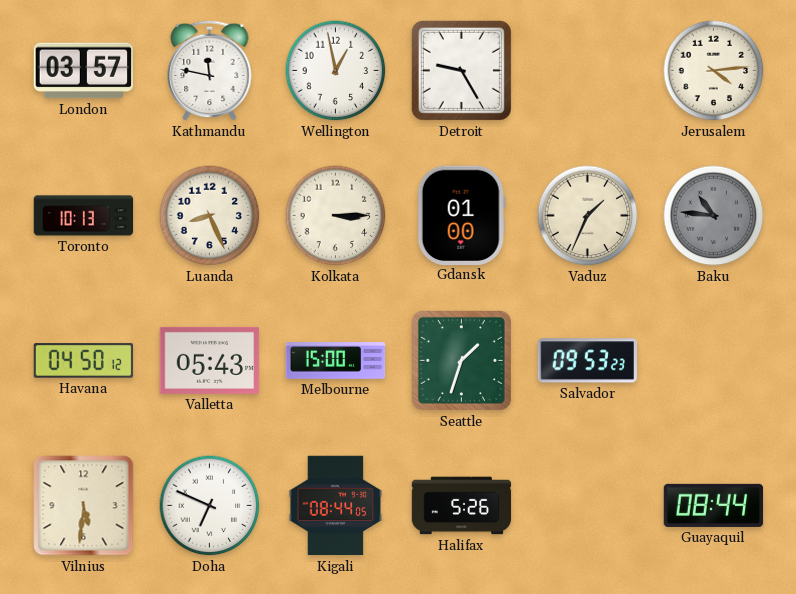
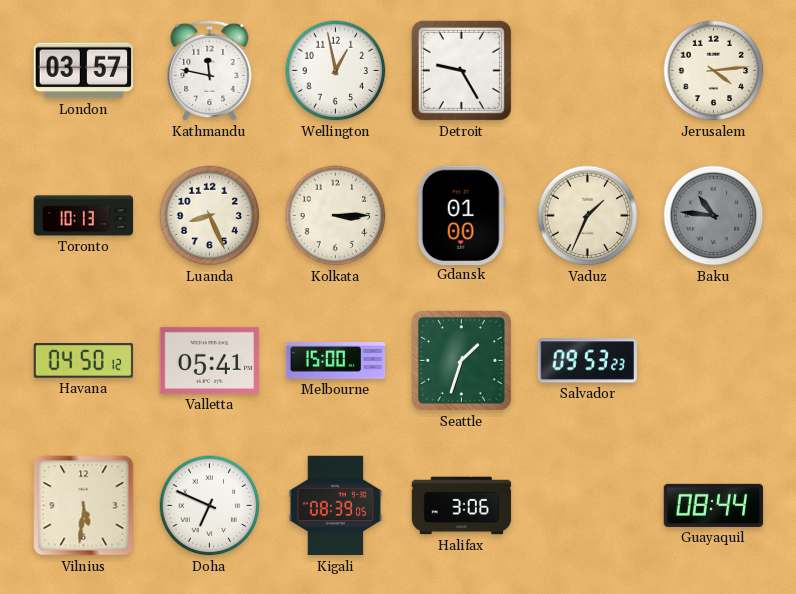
Valletta: 05:43 -> 05:41
Kigali: 08:44 -> 08:39
Halifax: 5:26 -> 3:06
